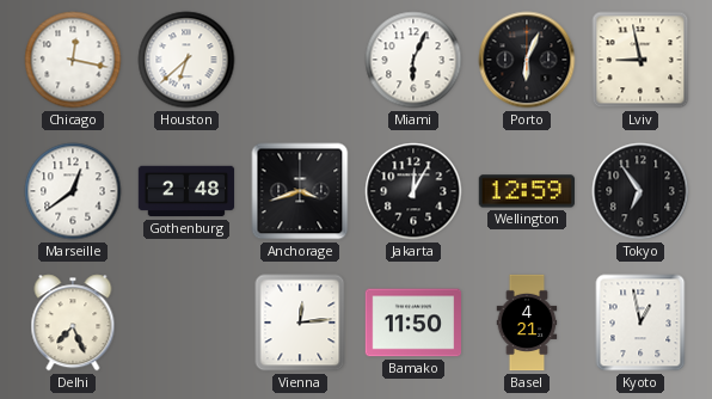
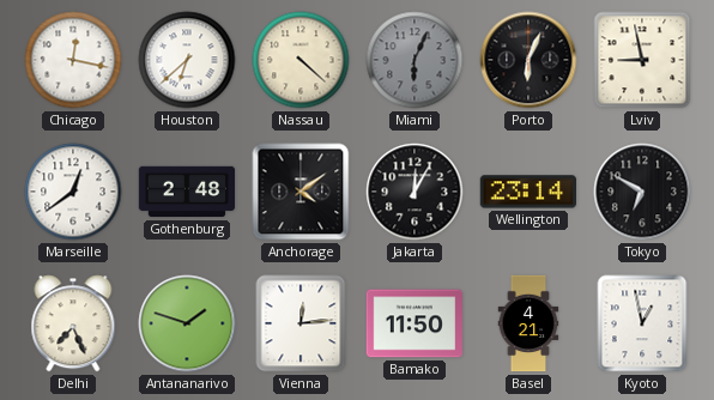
Nassau: none -> 4:22
Miami dial: white -> grey
Anchorage: 3:42 -> 4:09
Wellington: 12:59 -> 23:14
Tokyo: 6:54 -> 6:50
Antananarivo: none -> 1:48
